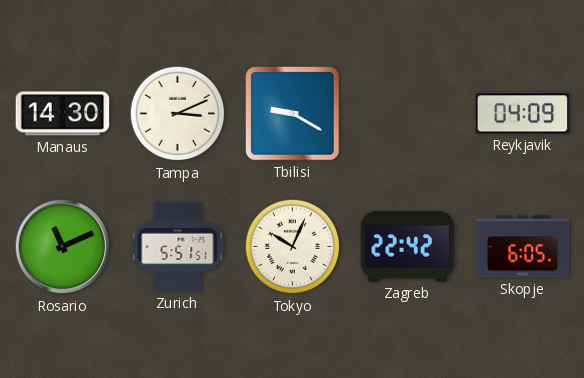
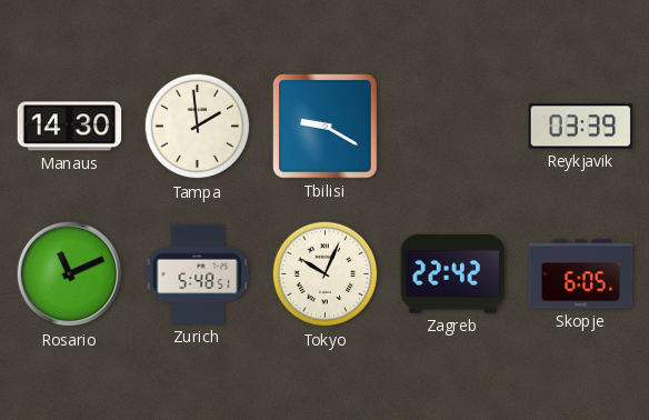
Tampa: 3:11 -> 1:59
Reykjavik: 04:09 -> 03:39
Zurich: 5:51 -> 5:48
